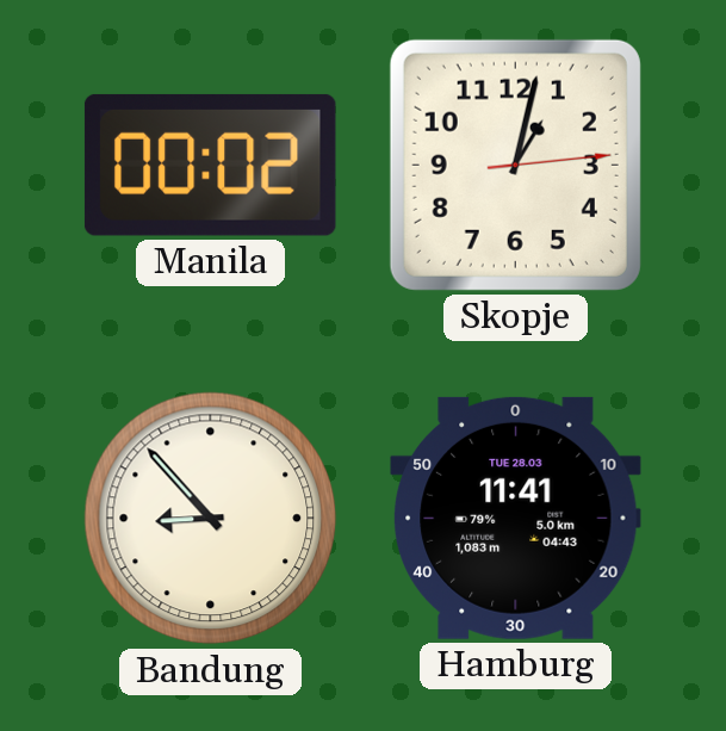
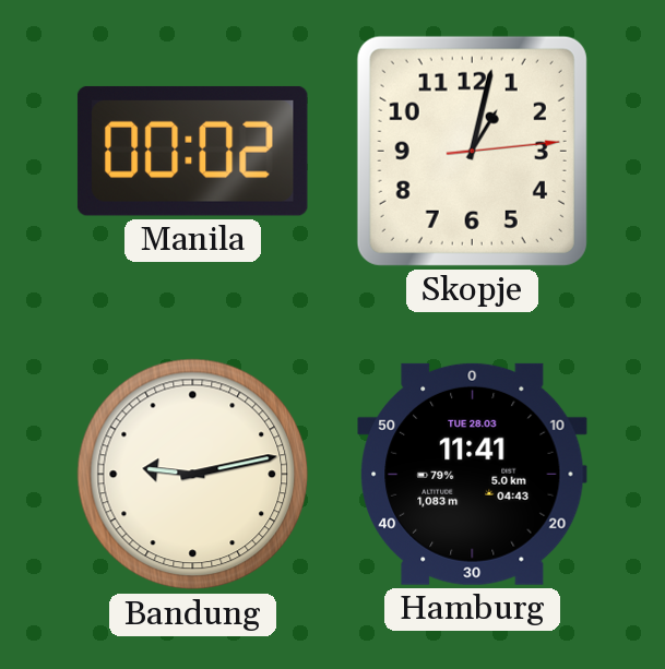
Bandung: 8:53 -> 9:13
